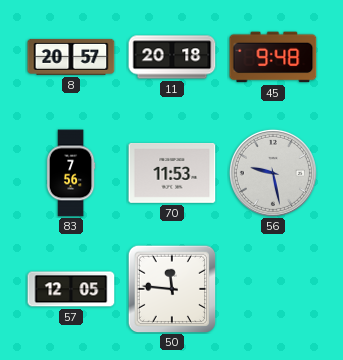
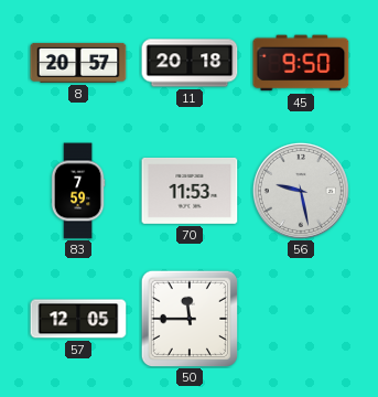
45: 9:48 -> 9:50
83: 7:56 -> 7:59
50: 11:46 -> 11:45
